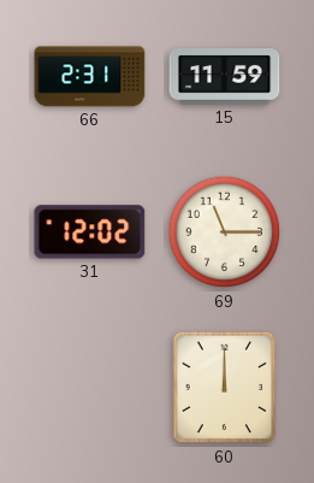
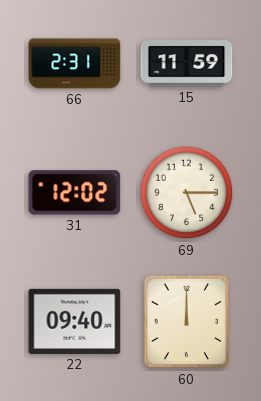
69: 11:15 -> 5:15
22: none -> 09:40
